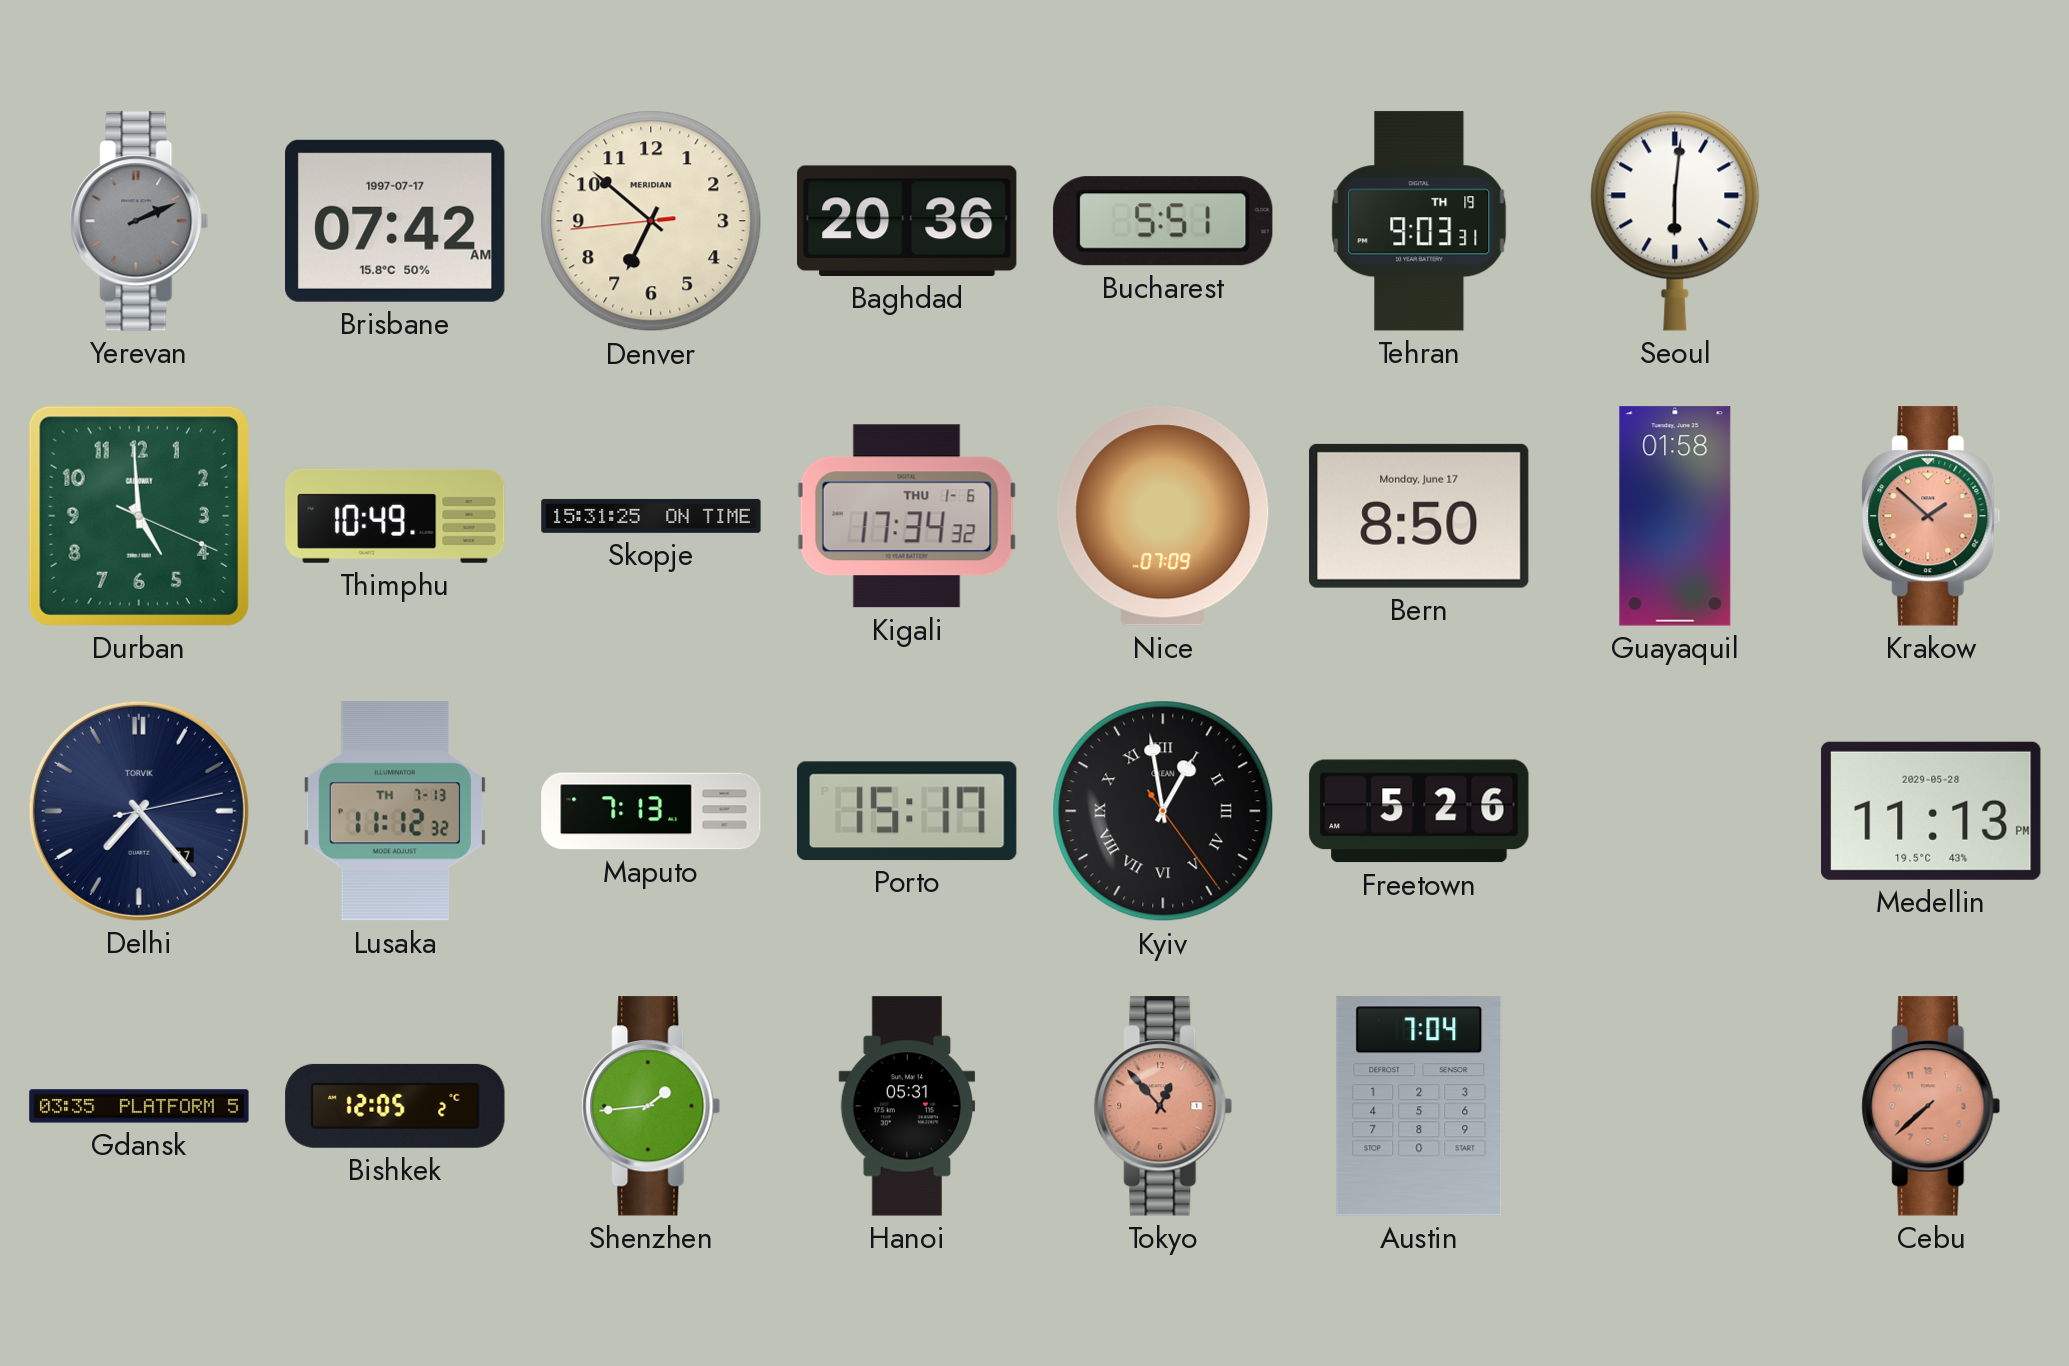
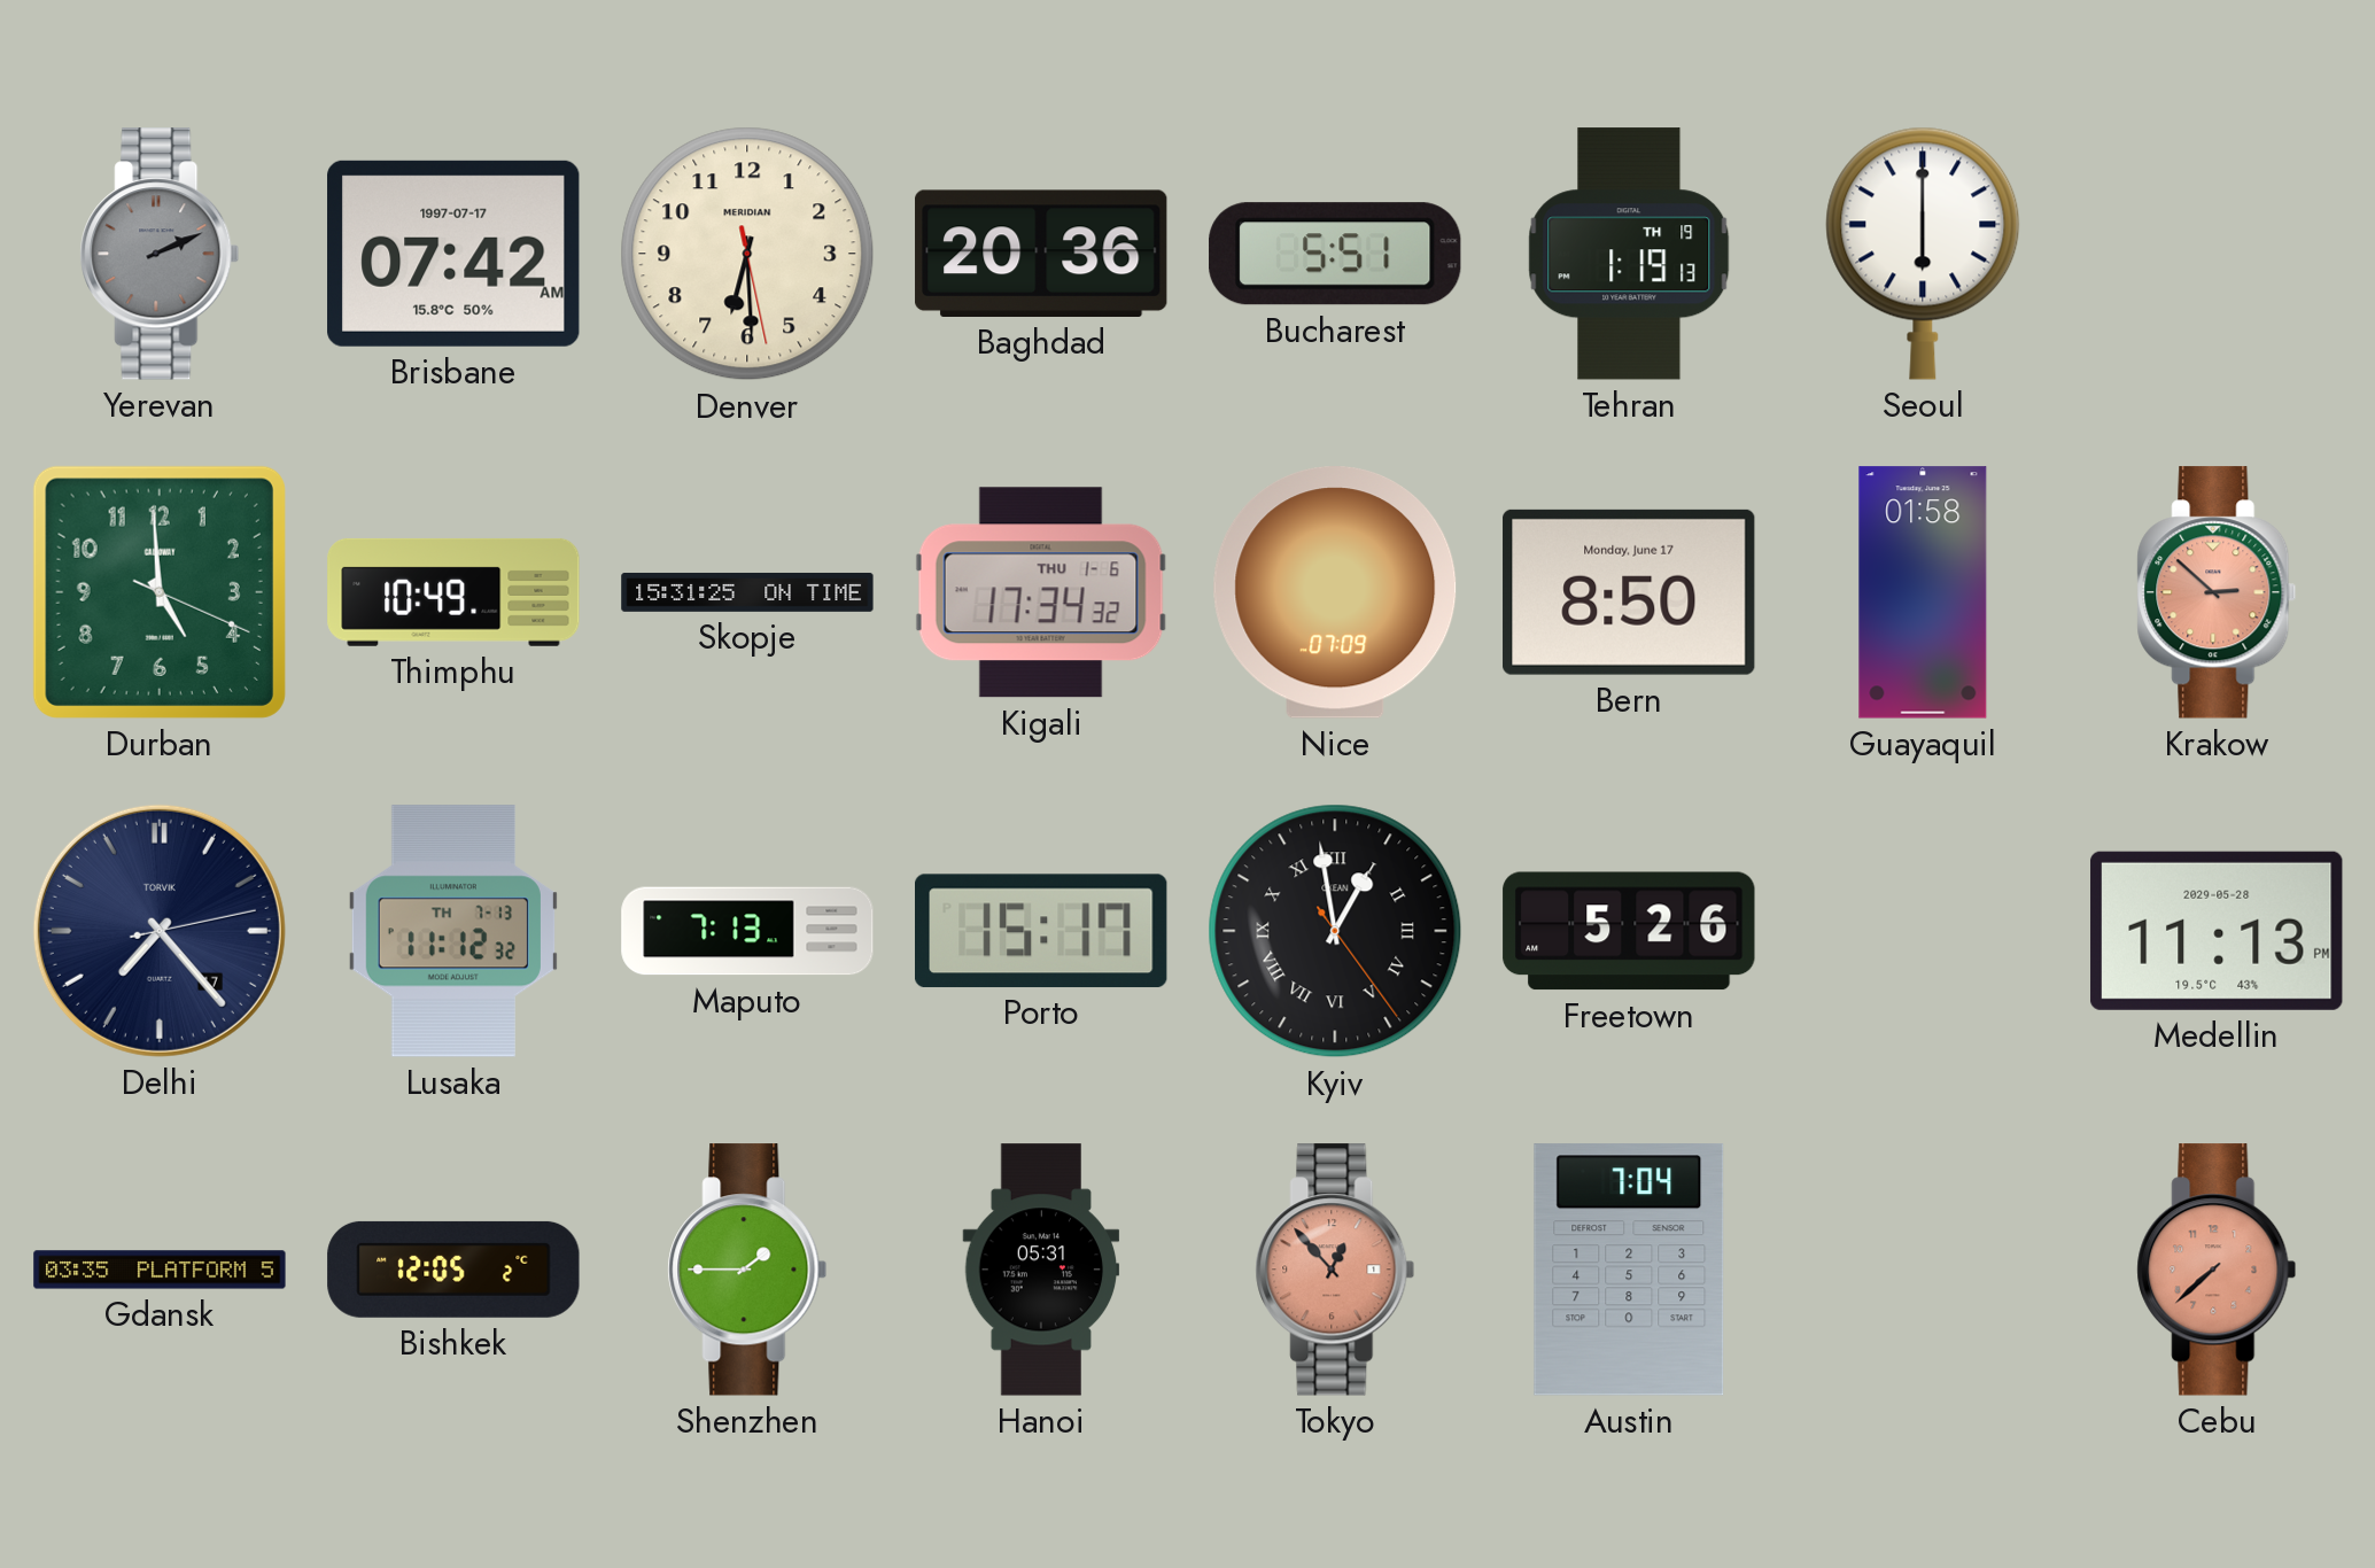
Denver: 6:51 -> 6:29
Tehran: 9:03 -> 1:19
Seoul: 6:01 -> 6:00
Krakow: 1:52 -> 2:52
Shenzhen: 1:44 -> 1:45
